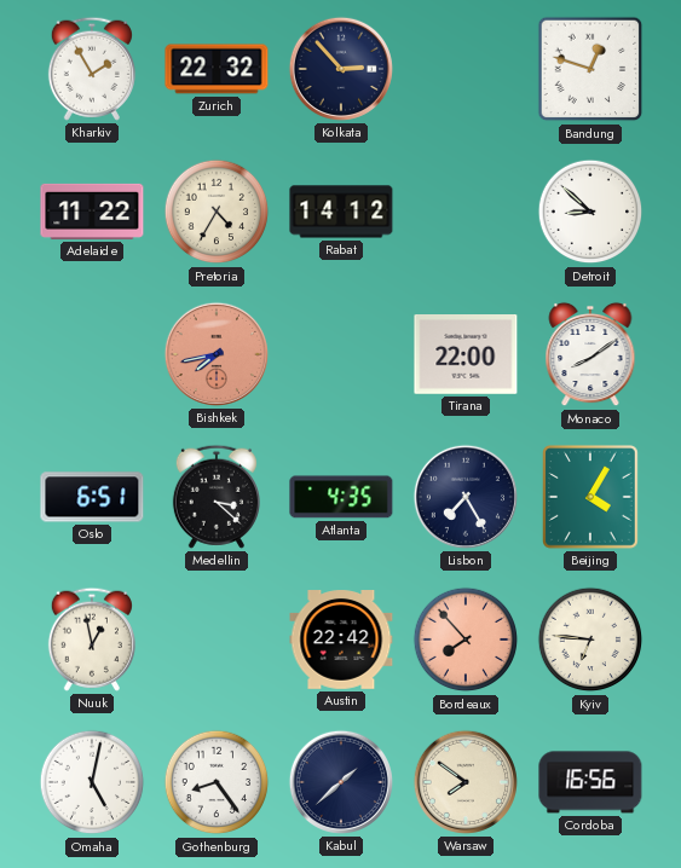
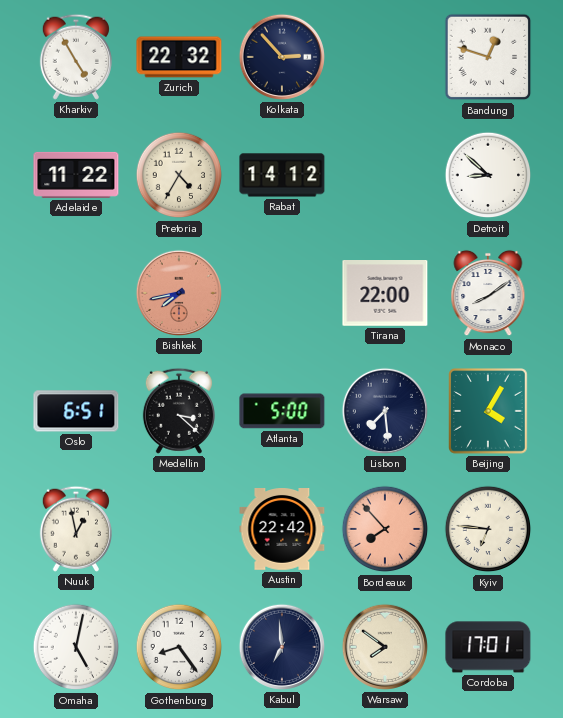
Kharkiv: 1:55 -> 4:55
Atlanta: 4:35 -> 5:00
Lisbon: 7:25 -> 7:29
Kabul: 1:38 -> 6:59
Cordoba: 16:56 -> 17:01
